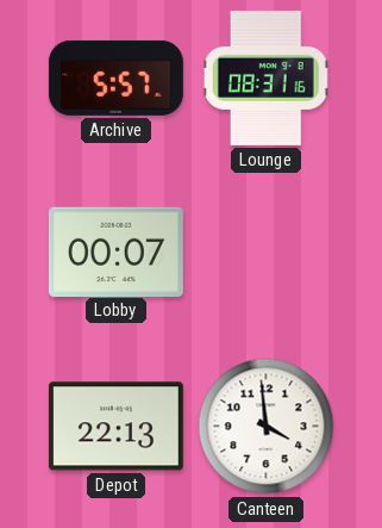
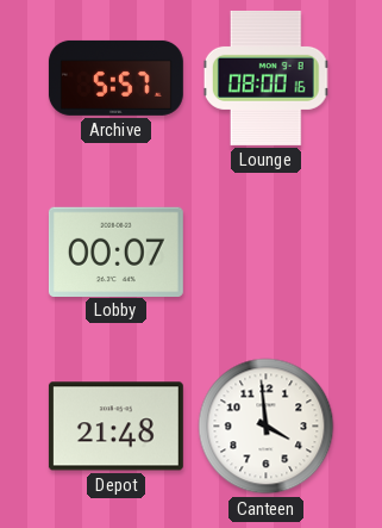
Lounge: 08:31 -> 08:00
Depot: 22:13 -> 21:48
